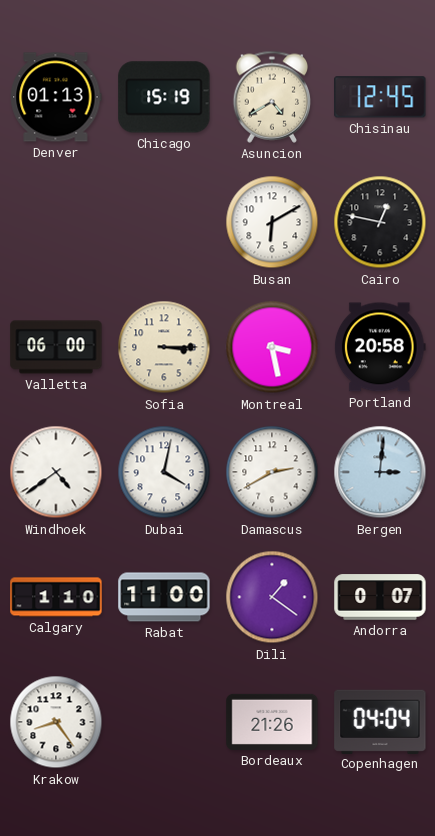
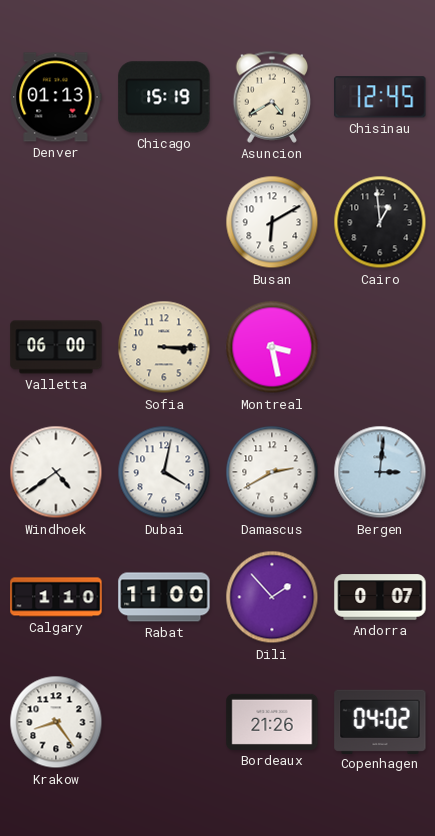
Cairo: 12:47 -> 12:59
Portland: 20:58 -> none
Dili: 1:21 -> 1:53
Copenhagen: 04:04 -> 04:02
